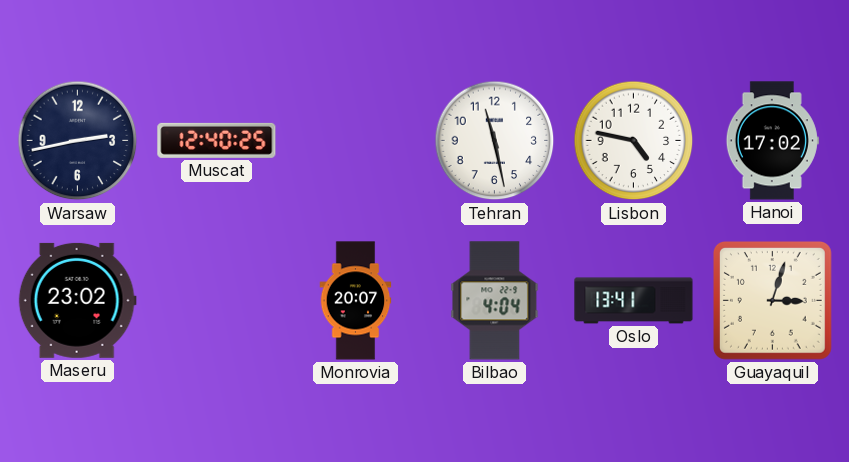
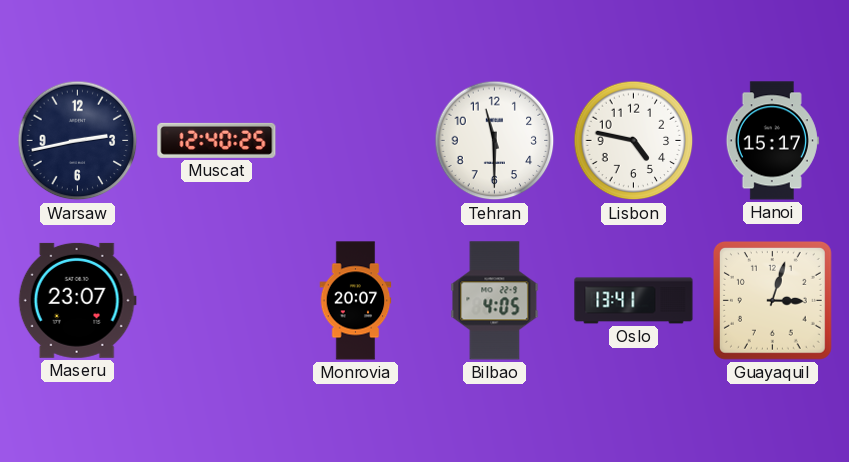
Tehran: 11:28 -> 11:30
Hanoi: 17:02 -> 15:17
Maseru: 23:02 -> 23:07
Bilbao: 4:04 -> 4:05
